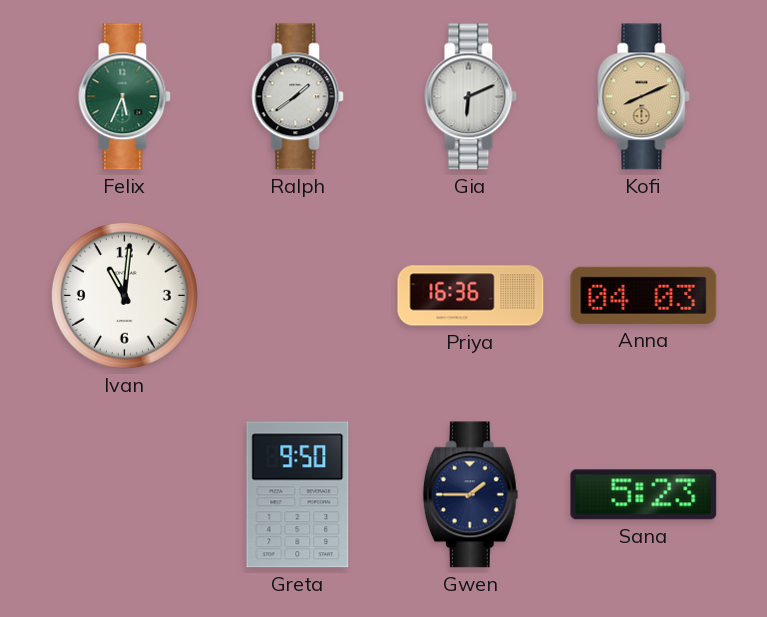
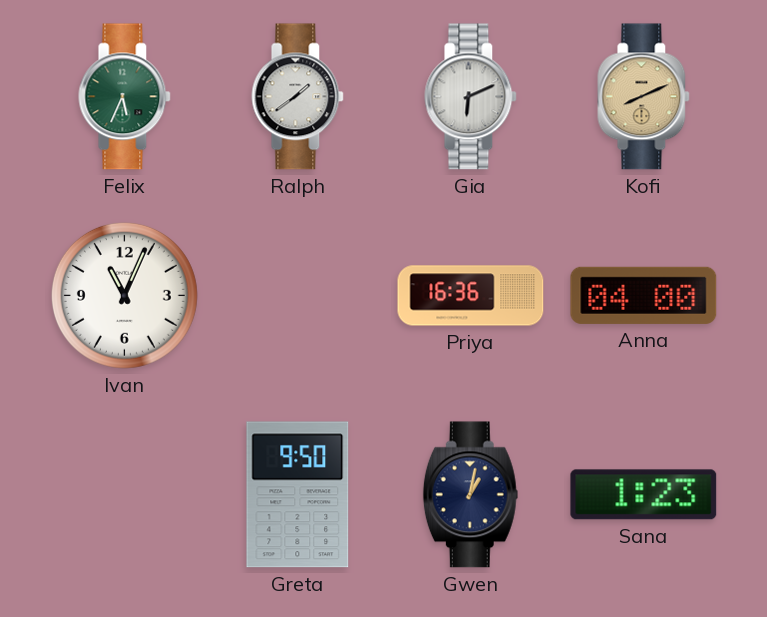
Ivan: 11:01 -> 11:04
Anna: 04:03 -> 04:00
Gwen: 1:45 -> 1:02
Sana: 5:23 -> 1:23
